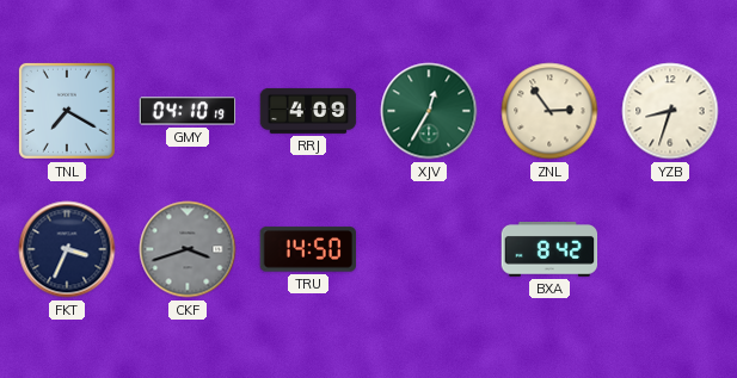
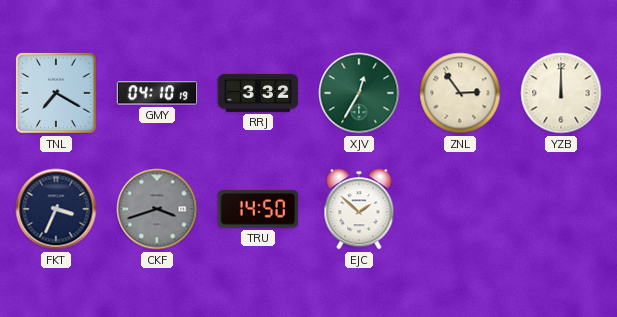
RRJ: 4:09 -> 3:32
YZB: 8:33 -> 12:00
EJC: none -> 1:52
BXA: 8:42 -> none
